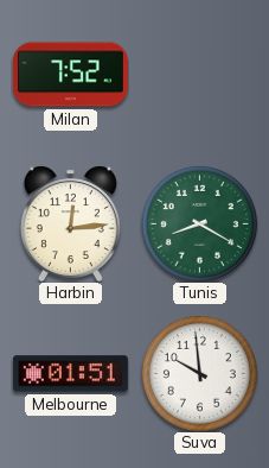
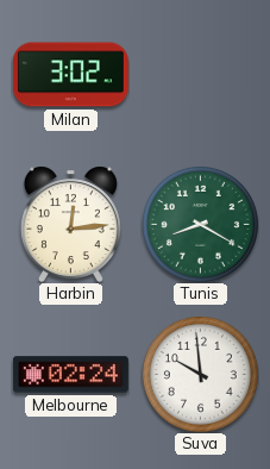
Milan: 7:52 -> 3:02
Melbourne: 01:51 -> 02:24
